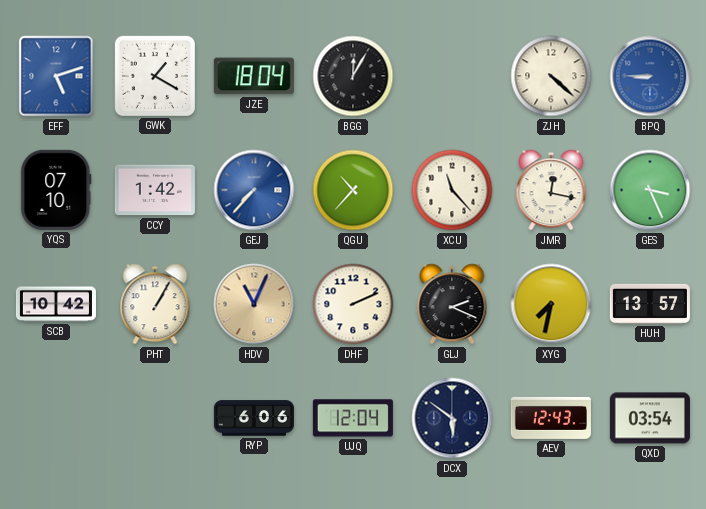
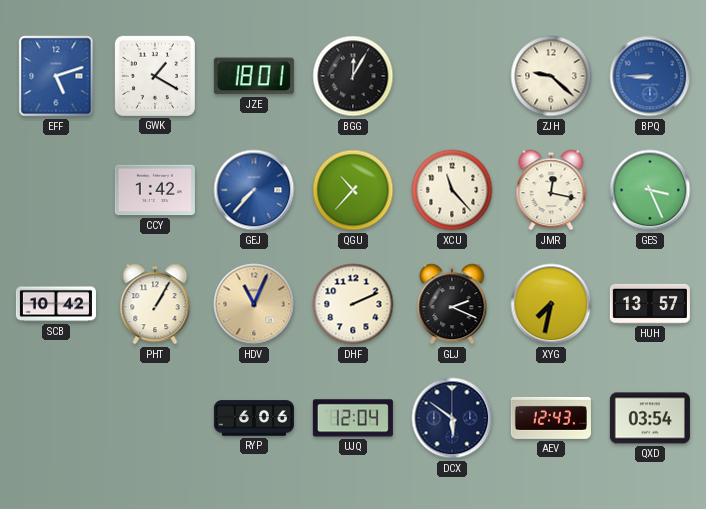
JZE: 18:04 -> 18:01
ZJH: 4:22 -> 9:22
YQS: 07:10 -> none
